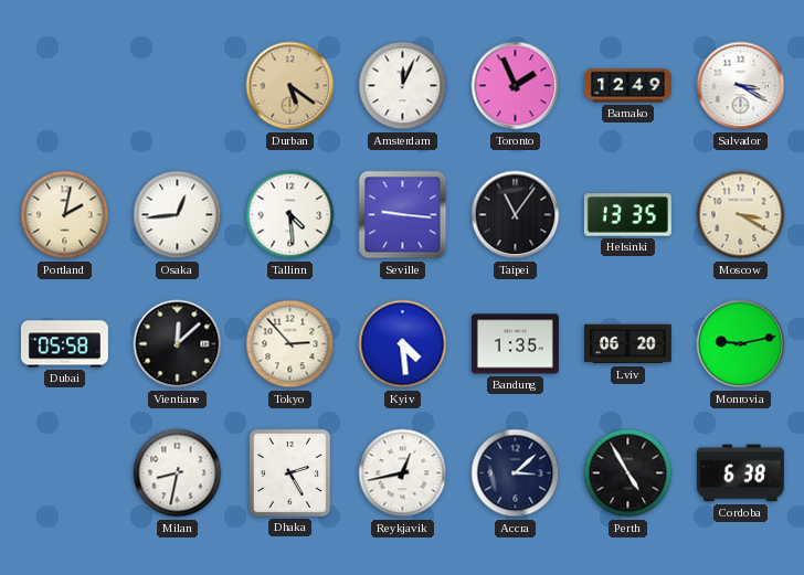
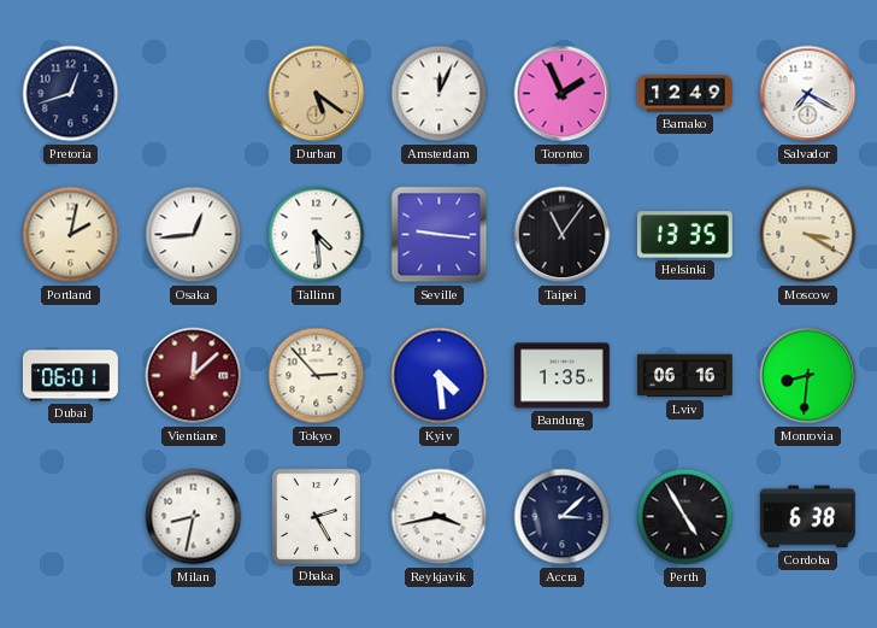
Pretoria: none -> 12:42
Salvador: 3:20 -> 7:20
Dubai: 05:58 -> 06:01
Vientiane dial: black -> burgundy
Lviv: 06:20 -> 06:16
Monrovia: 9:13 -> 8:31
Reykjavik: 12:43 -> 3:43
